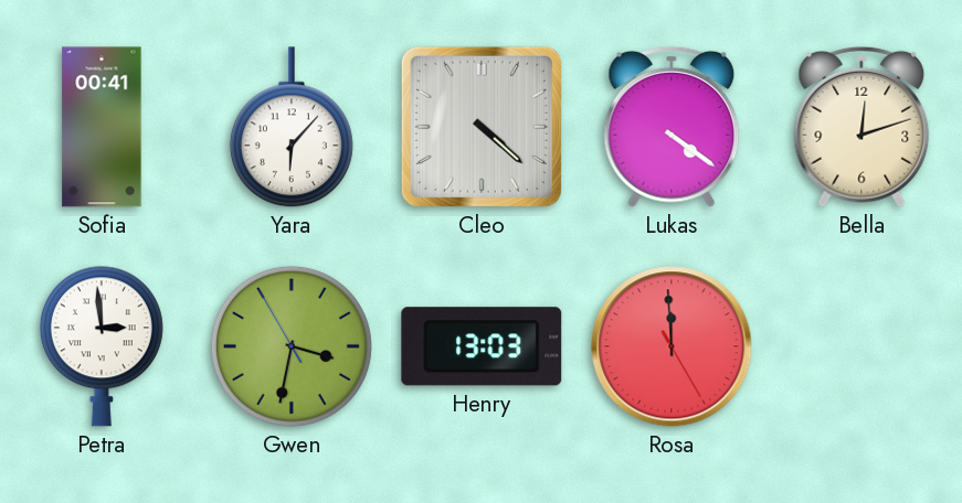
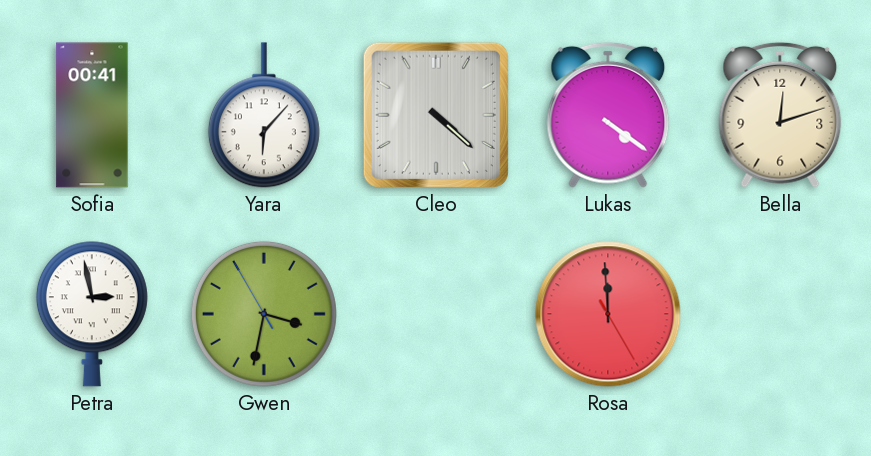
Petra: 2:59 -> 2:58
Henry: 13:03 -> none
